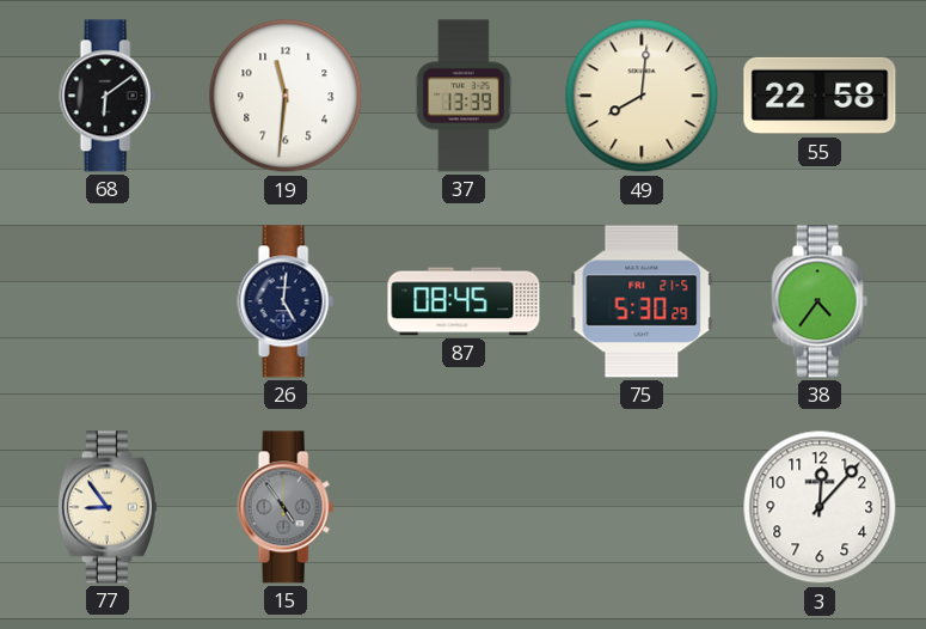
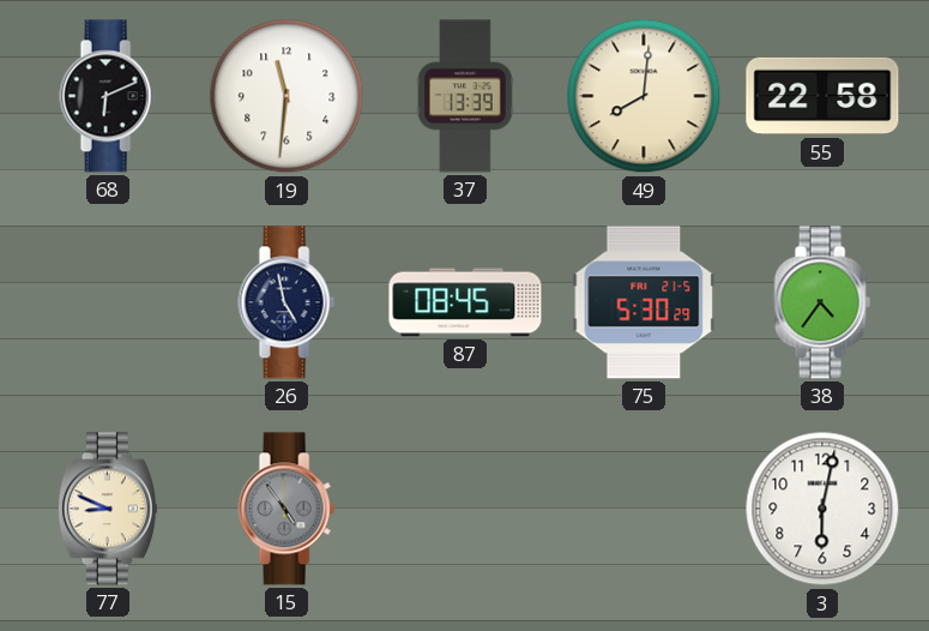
68: 6:09 -> 6:11
26: 5:01 -> 4:58
77: 8:54 -> 8:49
3: 12:07 -> 6:02
